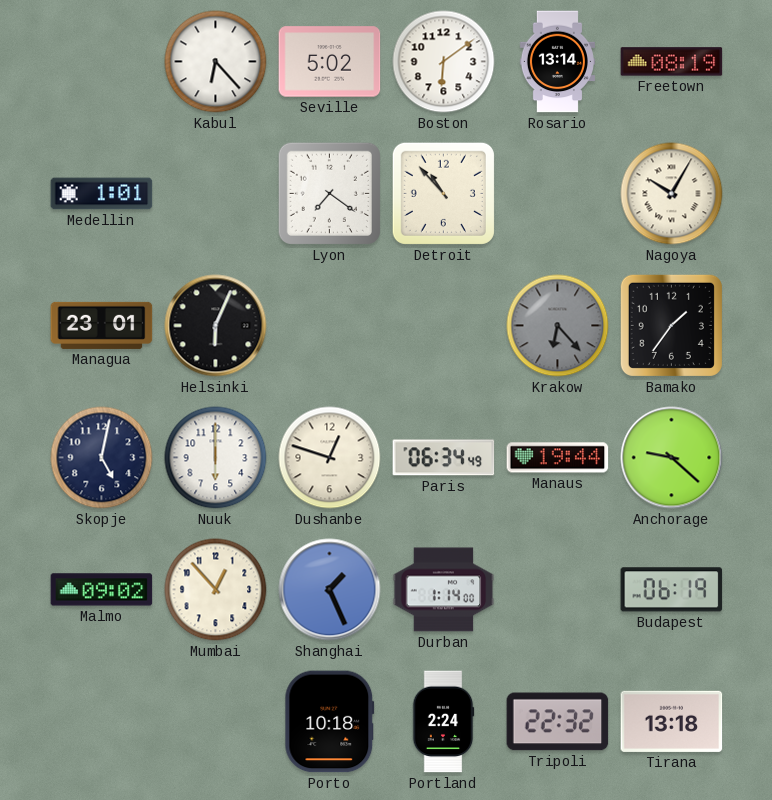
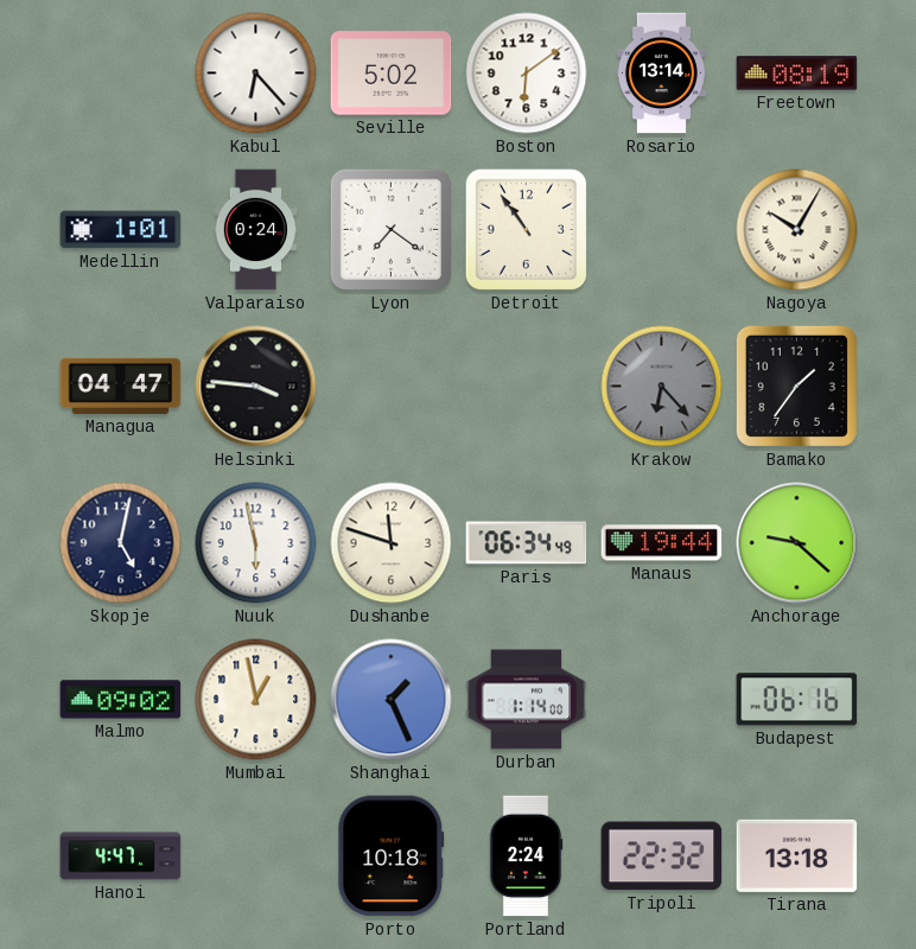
Valparaiso: none -> 0:24
Detroit: 10:53 -> 10:54
Managua: 23:01 -> 04:47
Helsinki: 6:04 -> 3:46
Nuuk: 6:00 -> 5:58
Dushanbe: 12:48 -> 11:48
Mumbai: 12:53 -> 12:58
Budapest: 06:19 -> 06:16
Hanoi: none -> 4:47
